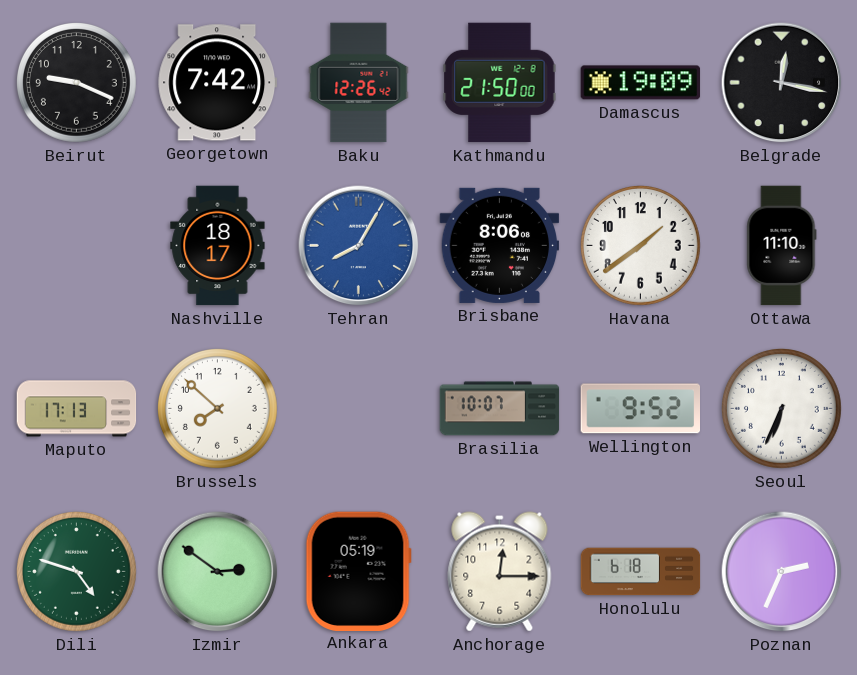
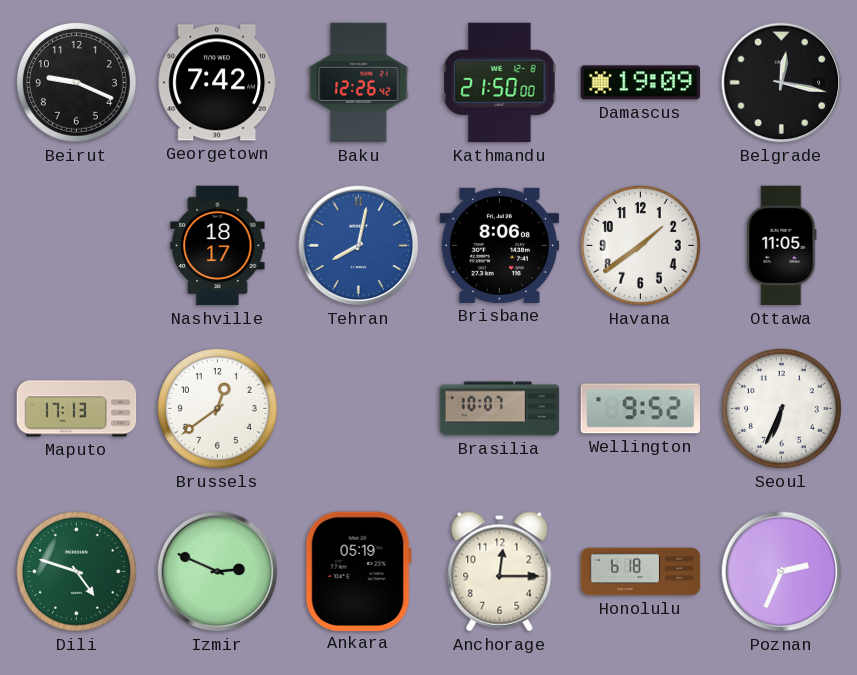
Tehran: 8:05 -> 8:02
Ottawa: 11:10 -> 11:05
Brussels: 7:52 -> 12:39
Izmir: 2:51 -> 2:49
